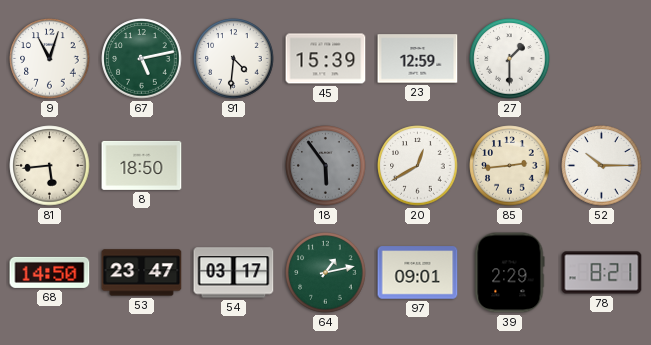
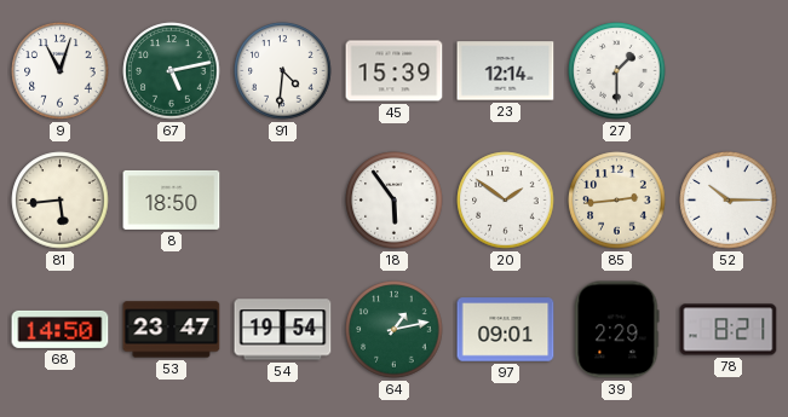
23: 12:59 -> 12:14
18 dial: grey -> white
20: 12:40 -> 1:51
54: 03:17 -> 19:54
